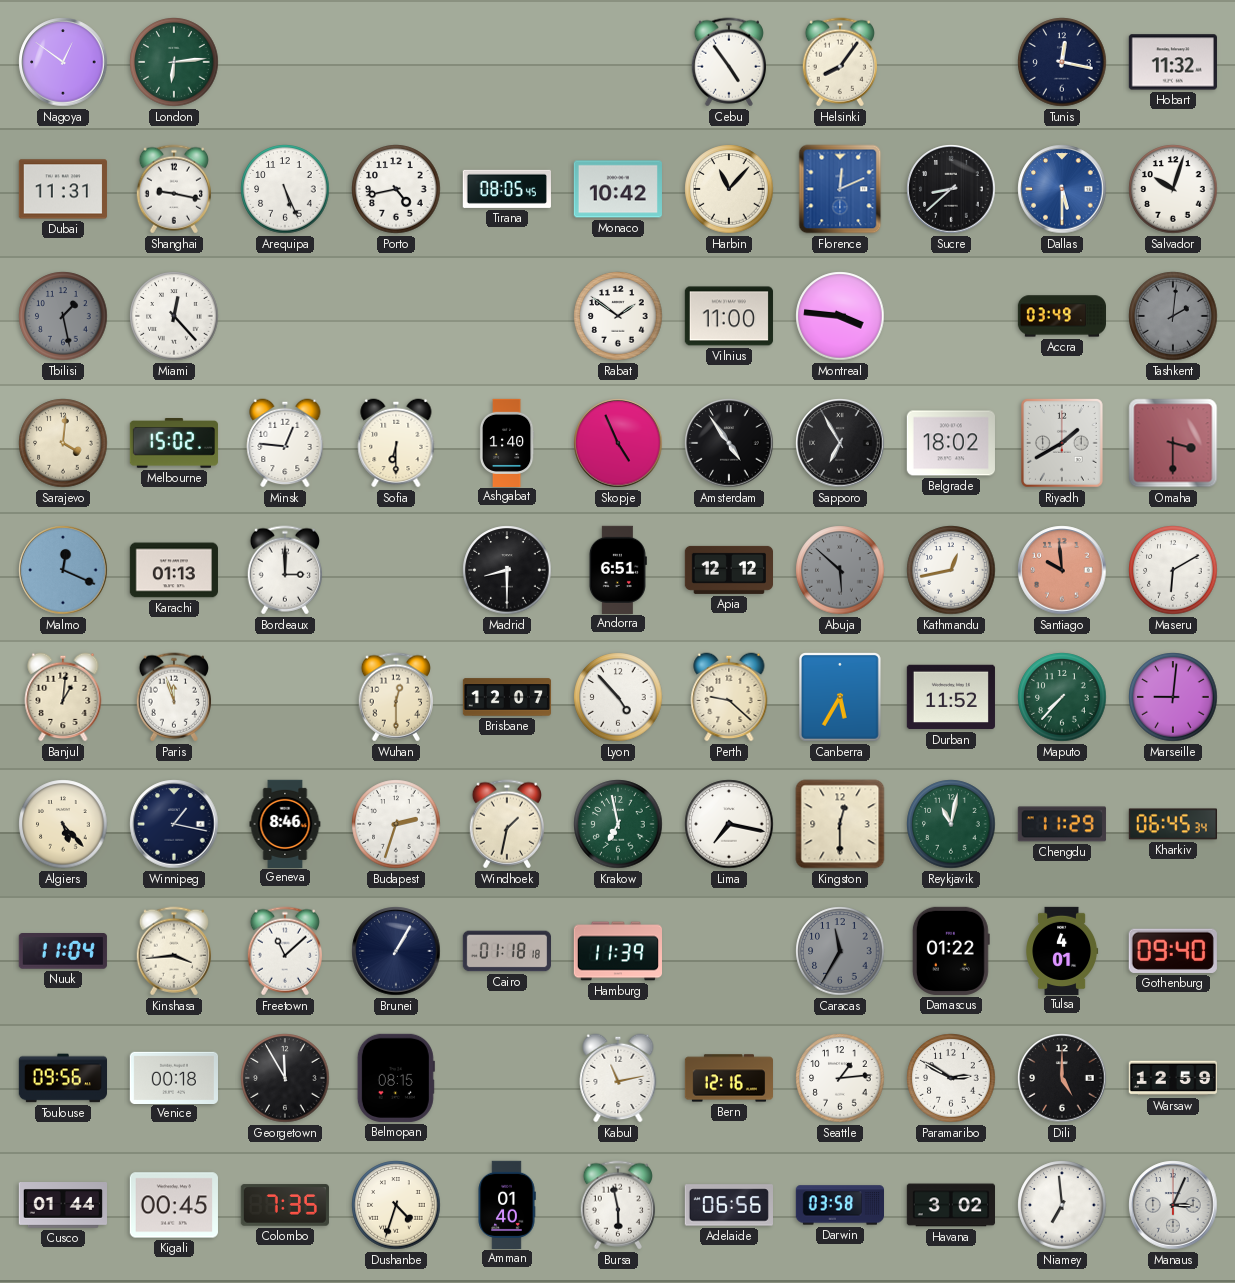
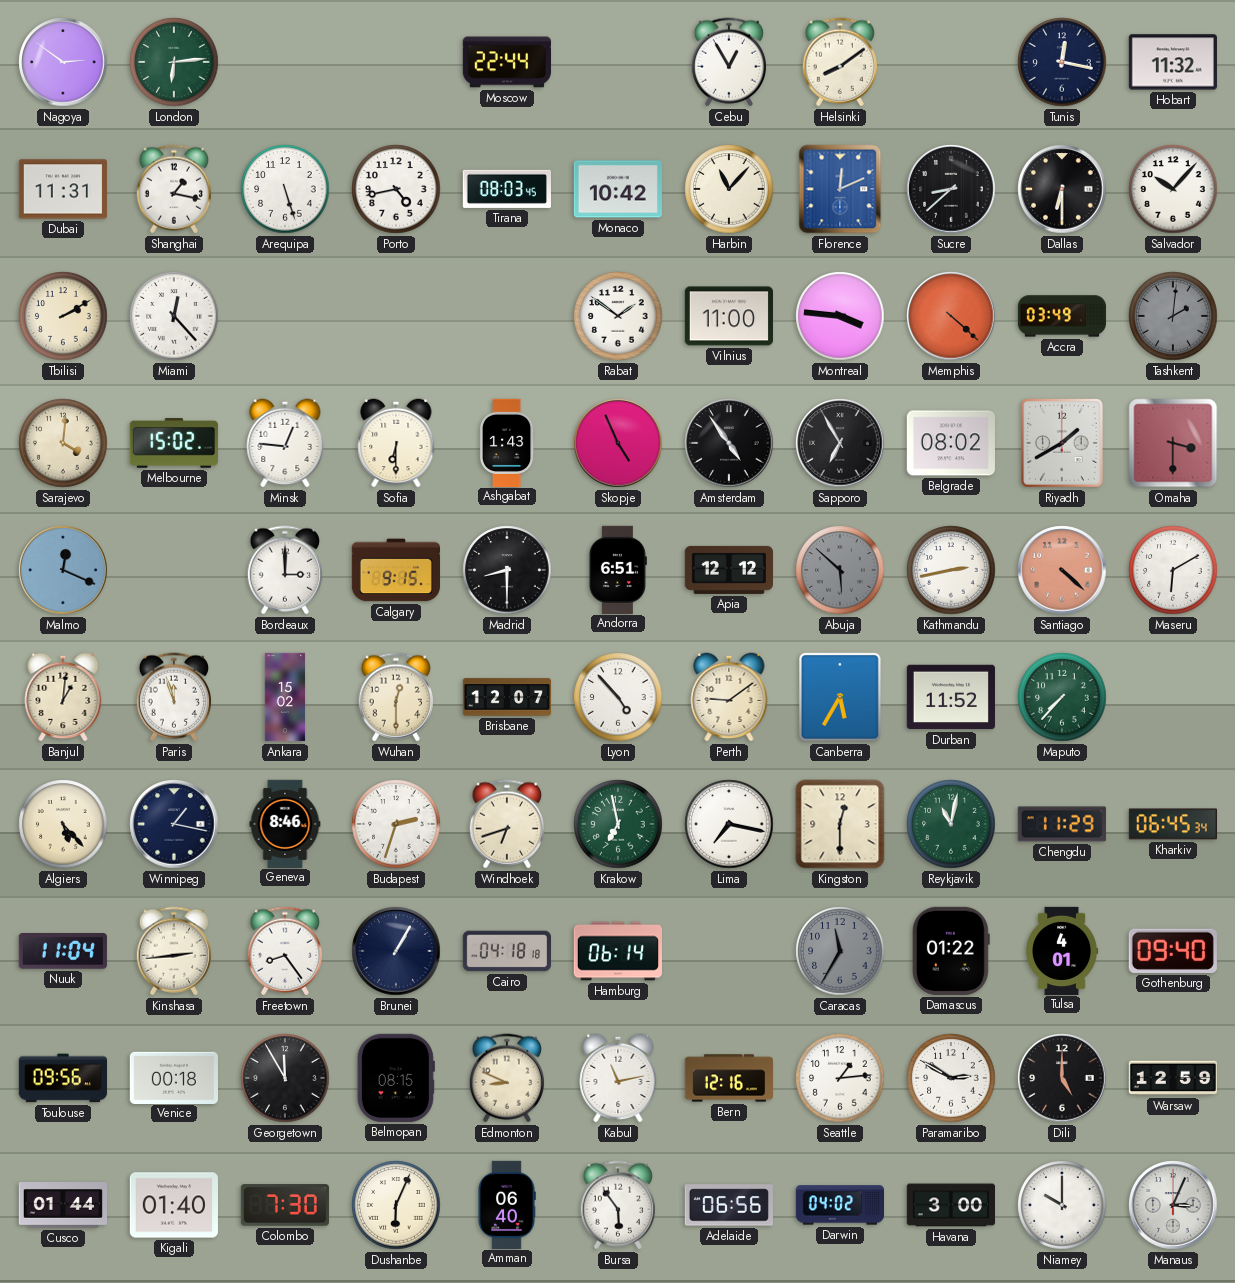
Nagoya: 12:51 -> 2:51
Moscow: none -> 22:44
Cebu: 4:54 -> 12:55
Helsinki: 8:06 -> 8:09
Shanghai: 9:17 -> 1:17
Arequipa: 5:26 -> 5:27
Tirana: 08:05 -> 08:03
Dallas: 5:30 -> 6:30
Dallas dial: blue -> black
Salvador: 10:03 -> 10:07
Tbilisi: 1:28 -> 2:10
Tbilisi dial: grey -> cream
Memphis: none -> 4:22
Ashgabat: 1:40 -> 1:43
Belgrade: 18:02 -> 08:02
Karachi: 01:13 -> none
Calgary: none -> 9:15
Kathmandu: 12:43 -> 2:43
Santiago: 9:59 -> 4:22
Ankara: none -> 15:02
Perth: 9:22 -> 9:09
Marseille: 9:01 -> none
Windhoek: 1:32 -> 6:42
Kinshasa: 3:44 -> 2:44
Freetown: 11:08 -> 8:24
Cairo: 01:18 -> 04:18
Hamburg: 11:39 -> 06:14
Edmonton: none -> 8:49
Kigali: 00:45 -> 01:40
Colombo: 7:35 -> 7:30
Dushanbe: 4:33 -> 6:04
Amman: 01:40 -> 06:40
Bursa: 5:58 -> 5:54
Darwin: 03:58 -> 04:02
Havana: 3:02 -> 3:00
Niamey: 6:59 -> 10:00
